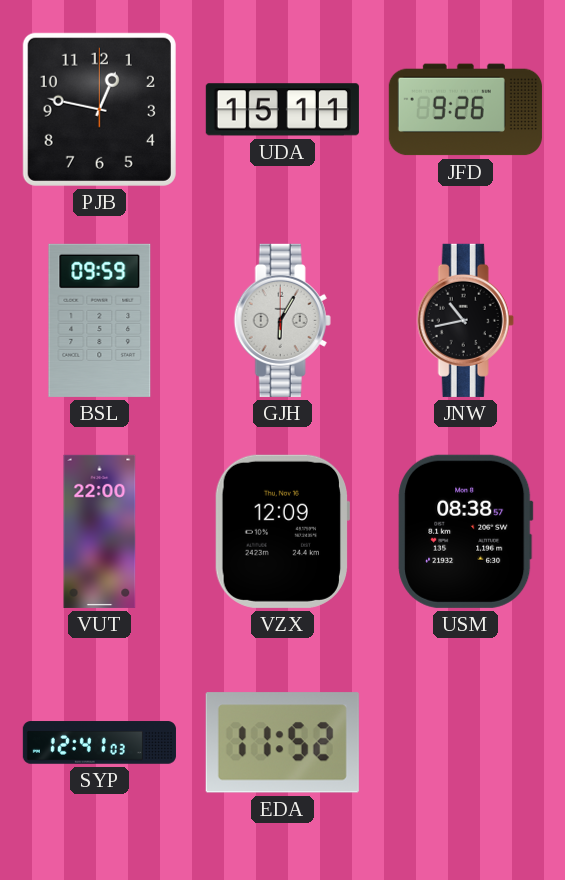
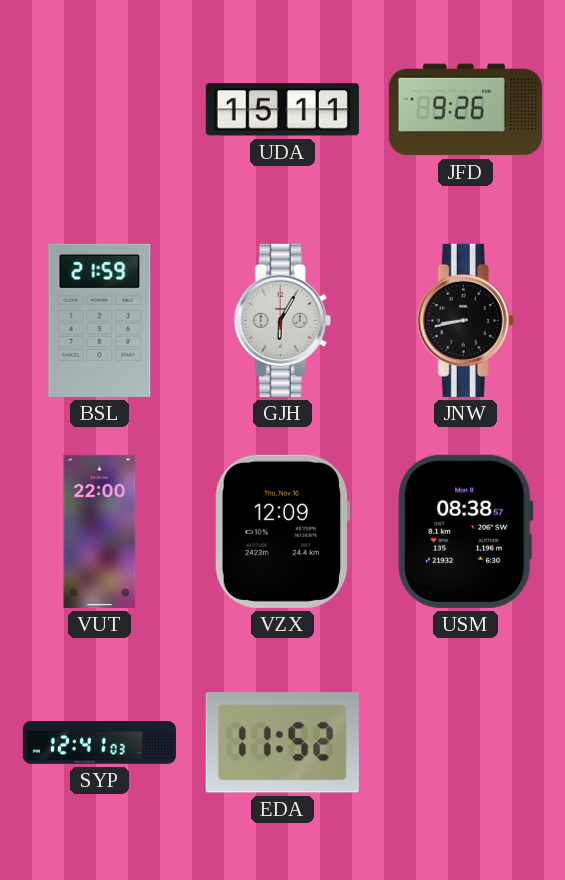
PJB: 12:47 -> none
BSL: 09:59 -> 21:59
JNW: 10:43 -> 8:43
